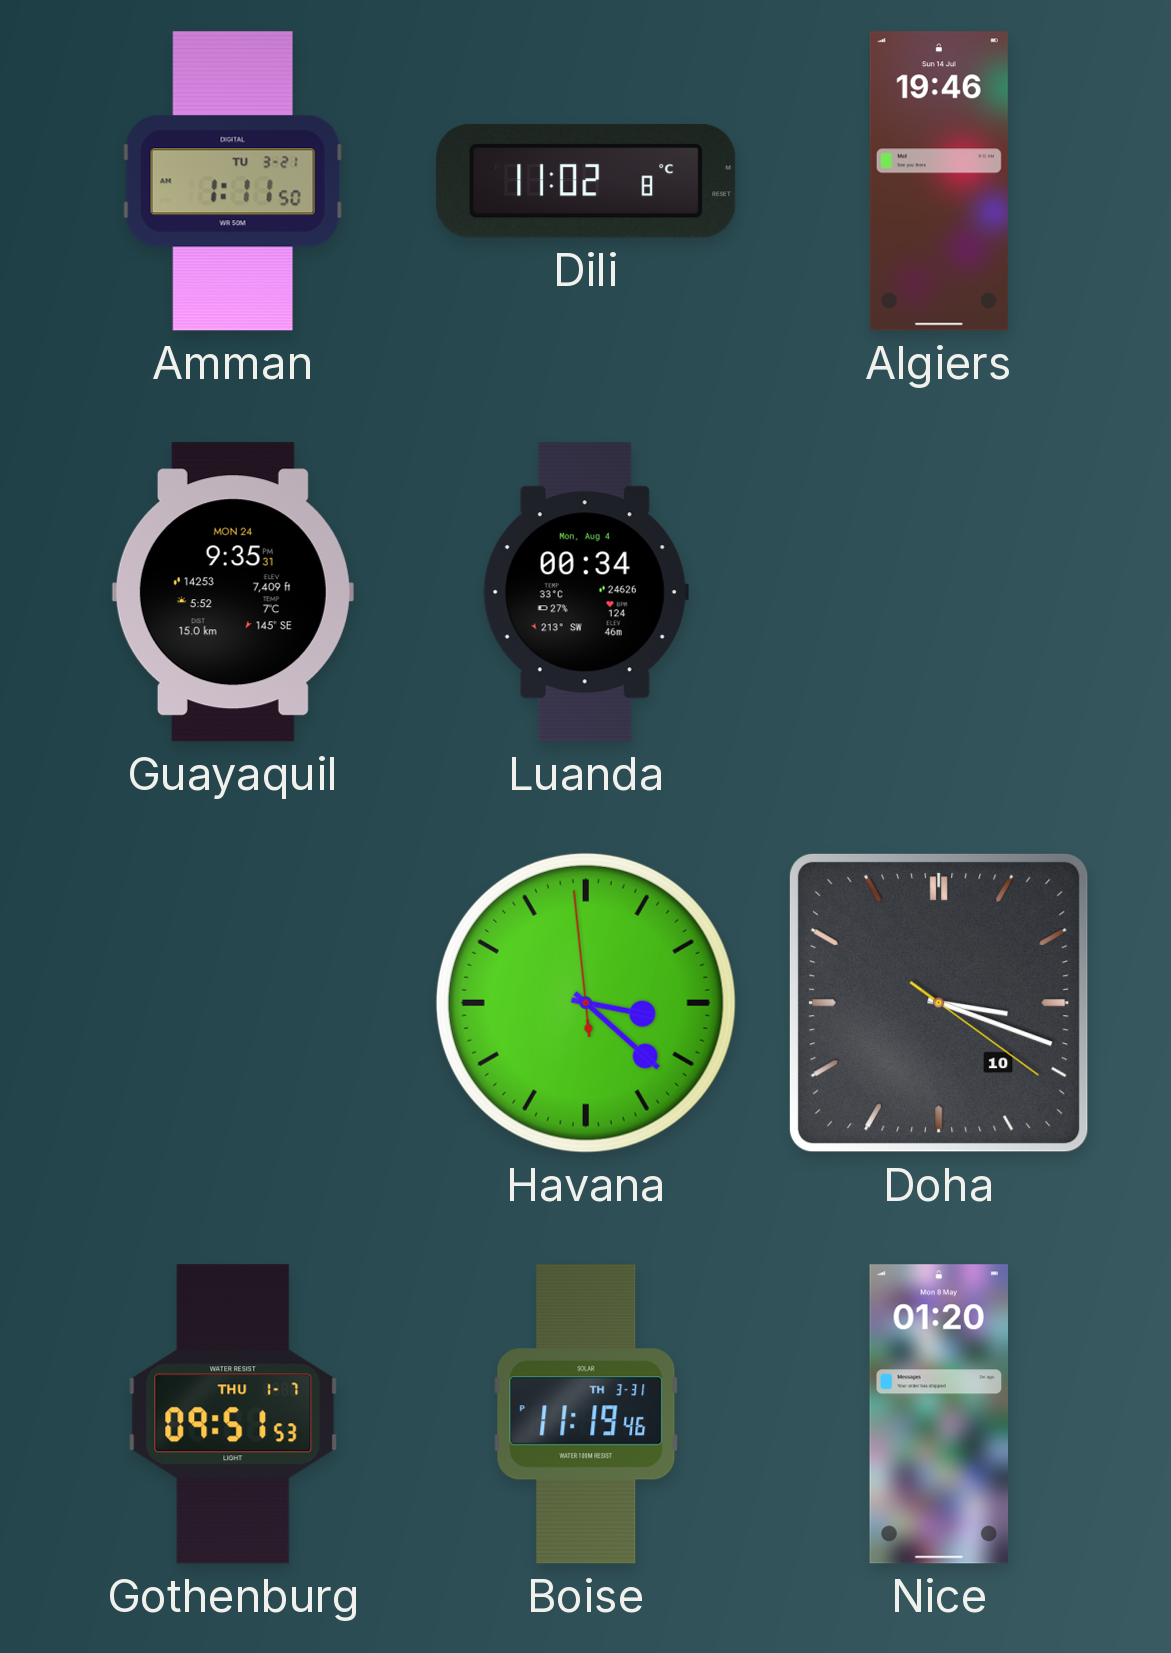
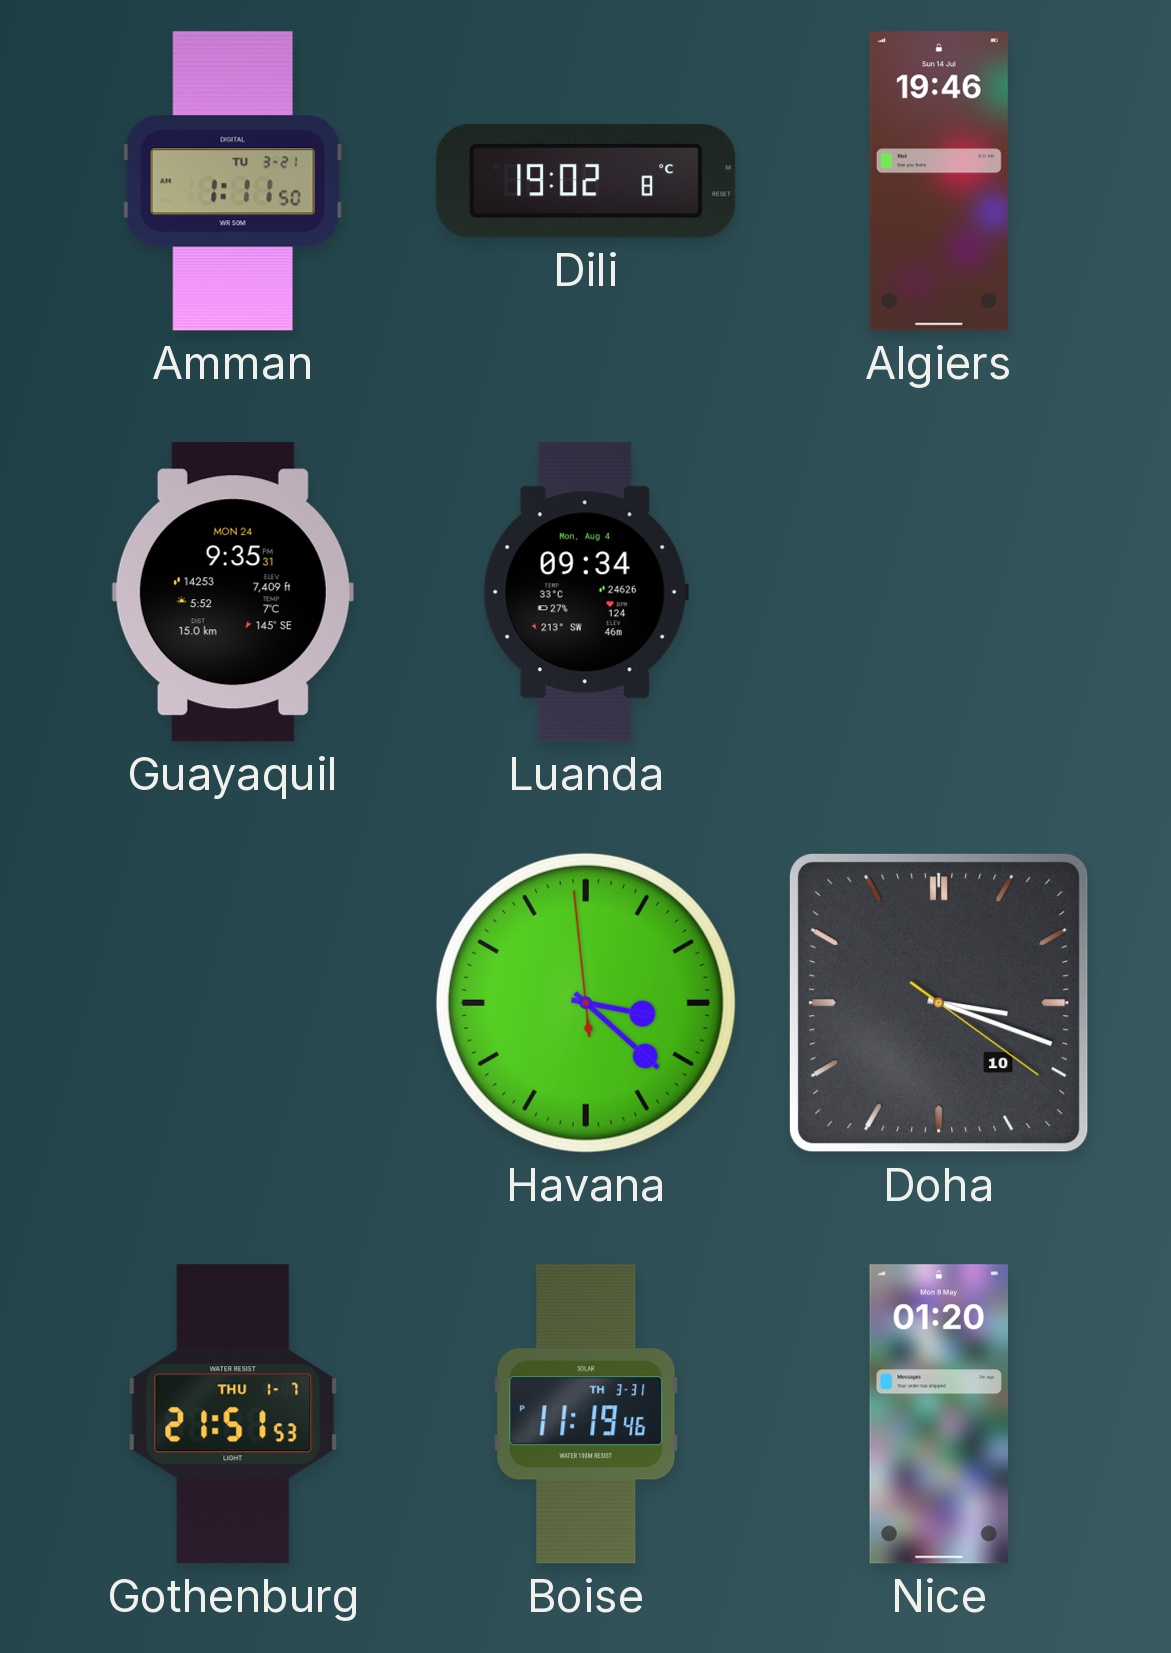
Dili: 11:02 -> 19:02
Luanda: 00:34 -> 09:34
Gothenburg: 09:51 -> 21:51
